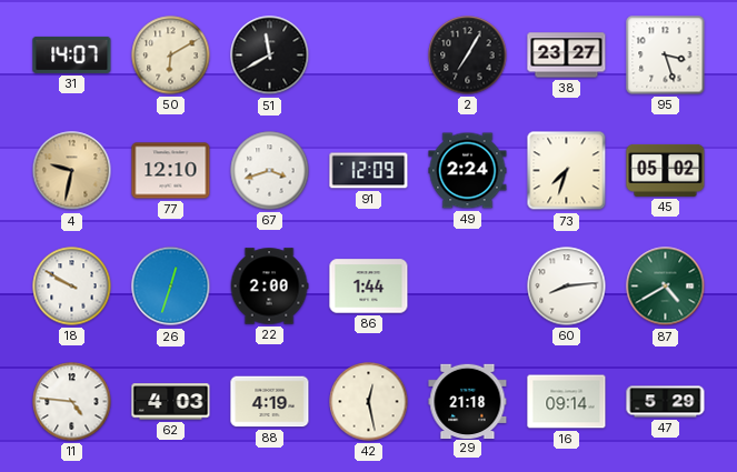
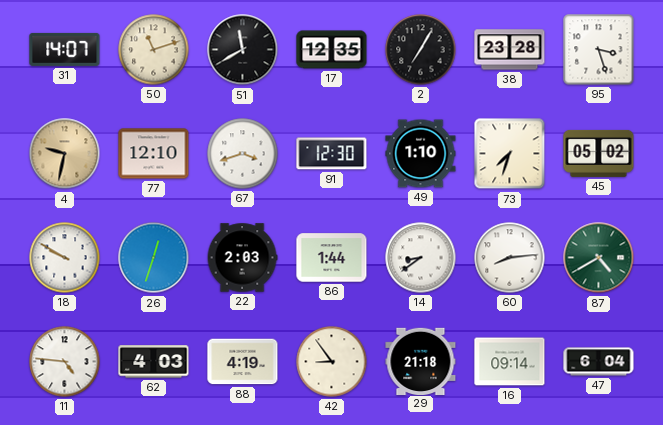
50: 6:10 -> 11:12
17: none -> 12:35
38: 23:27 -> 23:28
91: 12:09 -> 12:30
49: 2:24 -> 1:10
22: 2:00 -> 2:03
14: none -> 8:39
42: 12:28 -> 8:54
47: 5:29 -> 6:04
